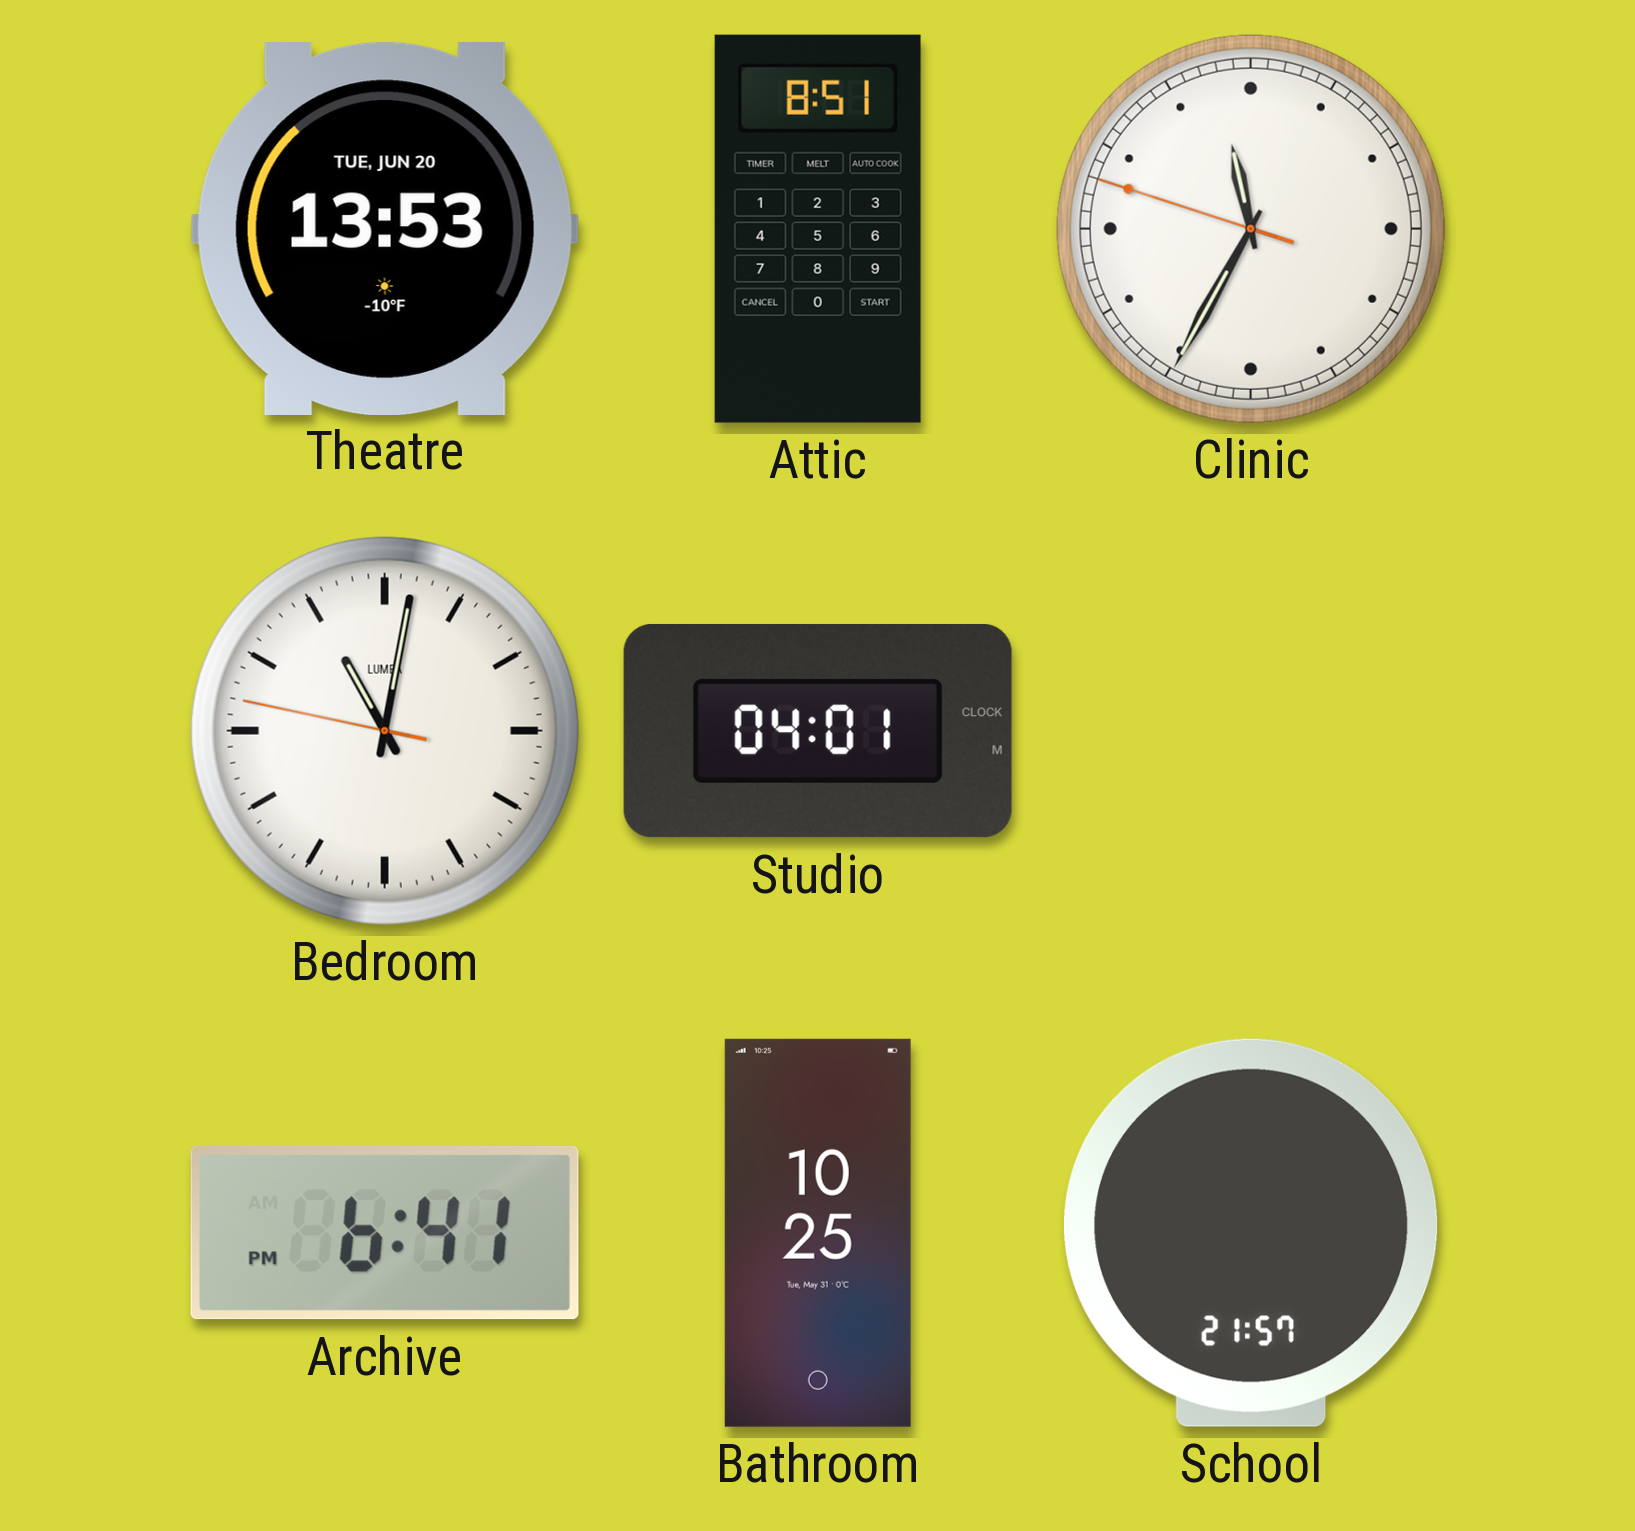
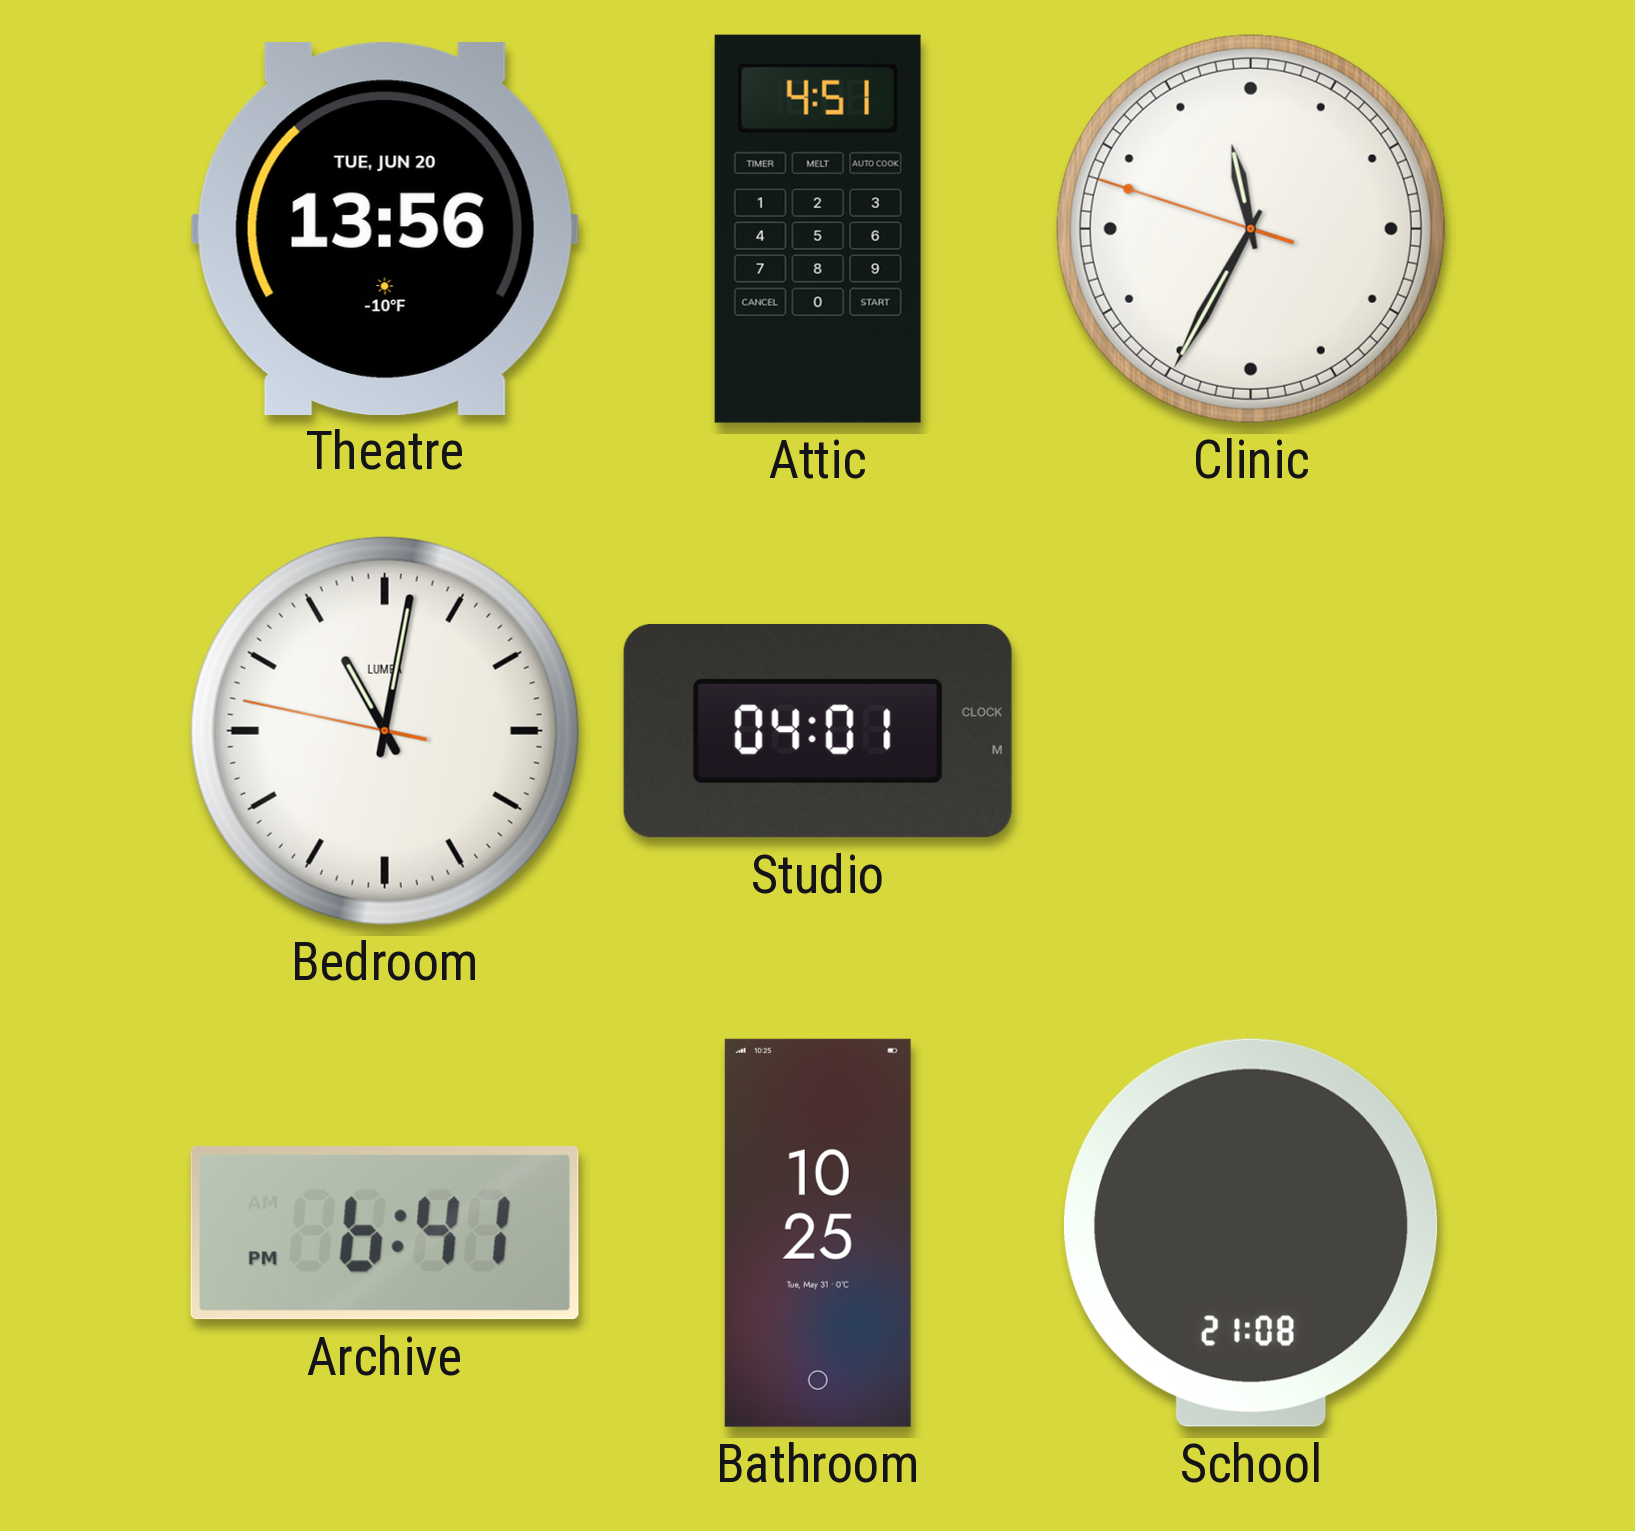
Theatre: 13:53 -> 13:56
Attic: 8:51 -> 4:51
School: 21:57 -> 21:08
